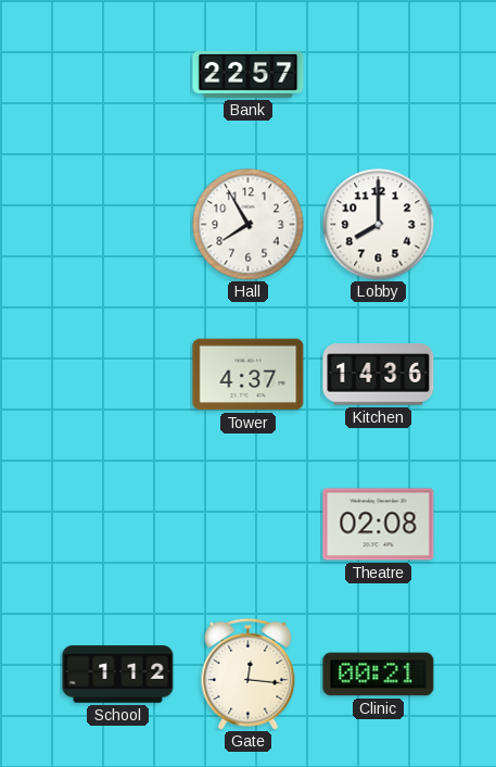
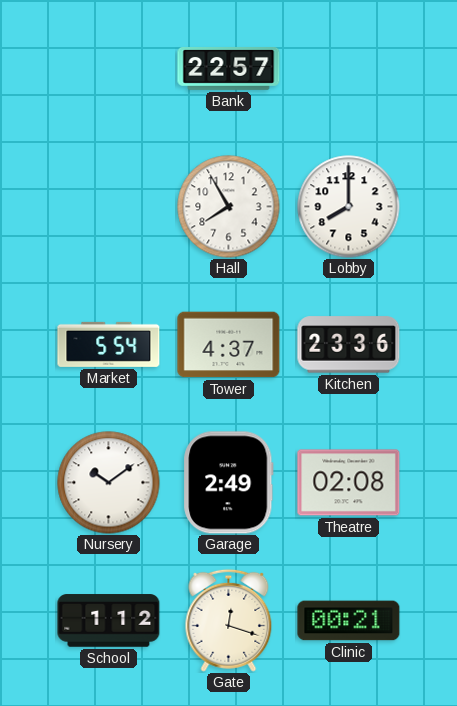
Market: none -> 5:54
Kitchen: 14:36 -> 23:36
Nursery: none -> 10:09
Garage: none -> 2:49
Gate: 12:16 -> 12:18
